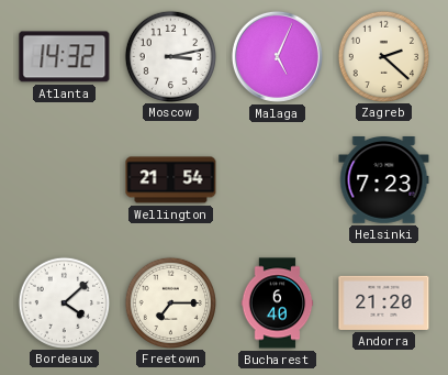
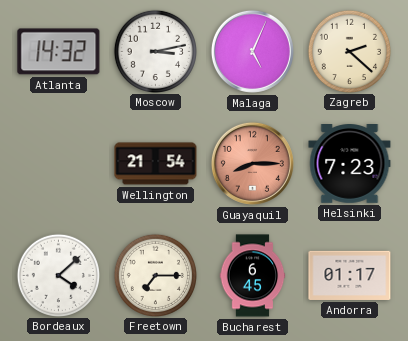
Guayaquil: none -> 8:15
Bucharest: 6:40 -> 6:45
Andorra: 21:20 -> 01:17
